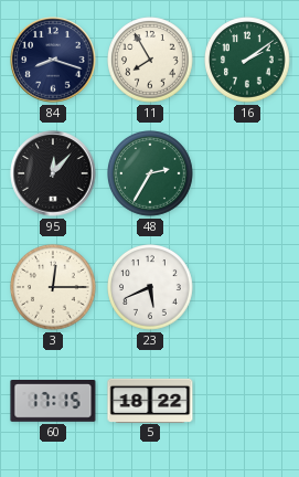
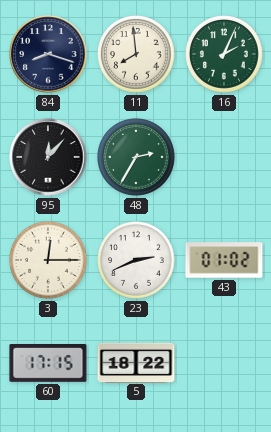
11: 7:55 -> 7:59
16: 2:09 -> 2:04
23: 5:41 -> 2:41
43: none -> 01:02
